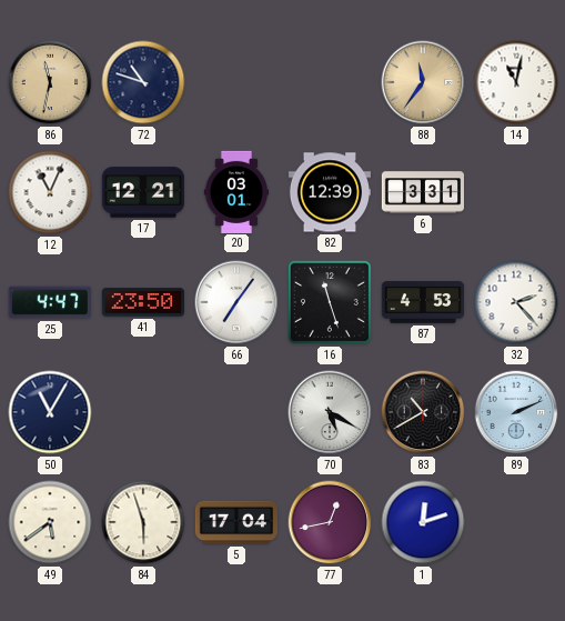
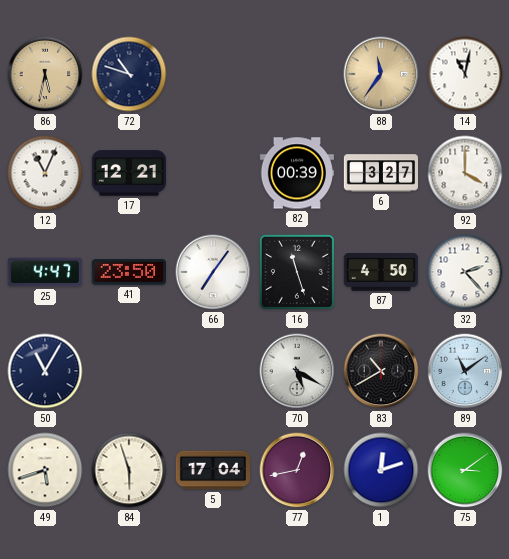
86: 11:32 -> 5:32
20: 03:01 -> none
82: 12:39 -> 00:39
6: 3:31 -> 3:27
92: none -> 4:00
87: 4:53 -> 4:50
89: 2:11 -> 11:09
49: 5:39 -> 5:42
75: none -> 3:09
